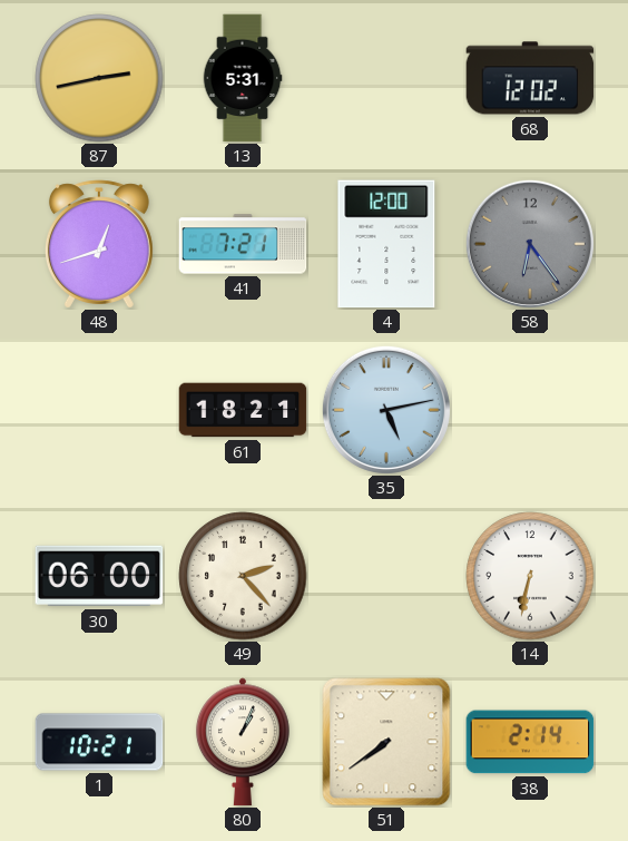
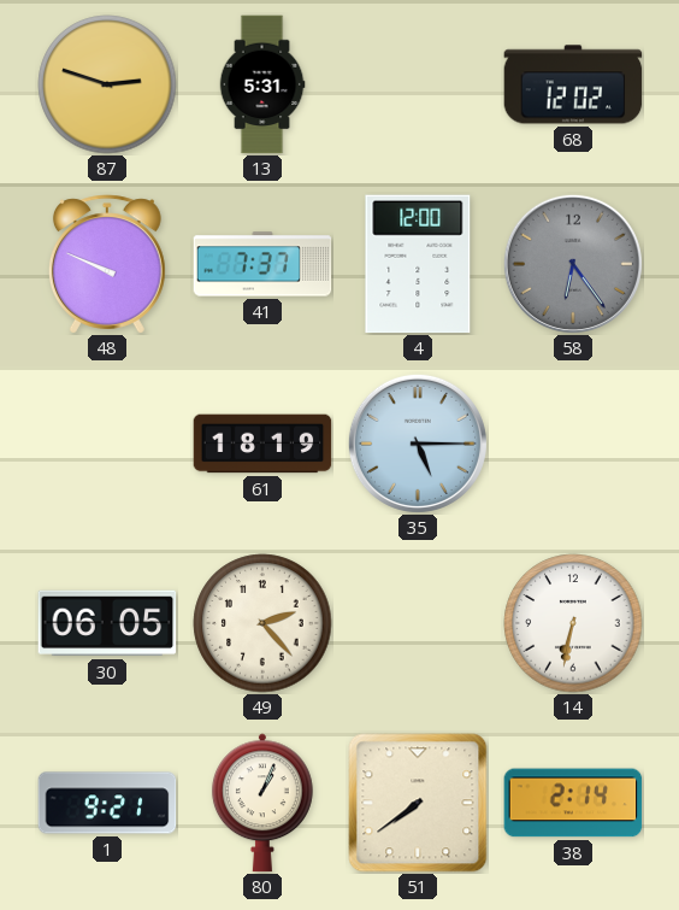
87: 2:43 -> 2:48
48: 12:42 -> 9:49
41: 7:21 -> 7:37
61: 18:21 -> 18:19
35: 5:13 -> 5:15
30: 06:00 -> 06:05
1: 10:21 -> 9:21
